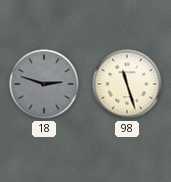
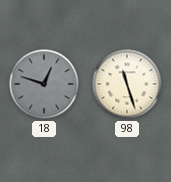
18: 2:48 -> 12:48
